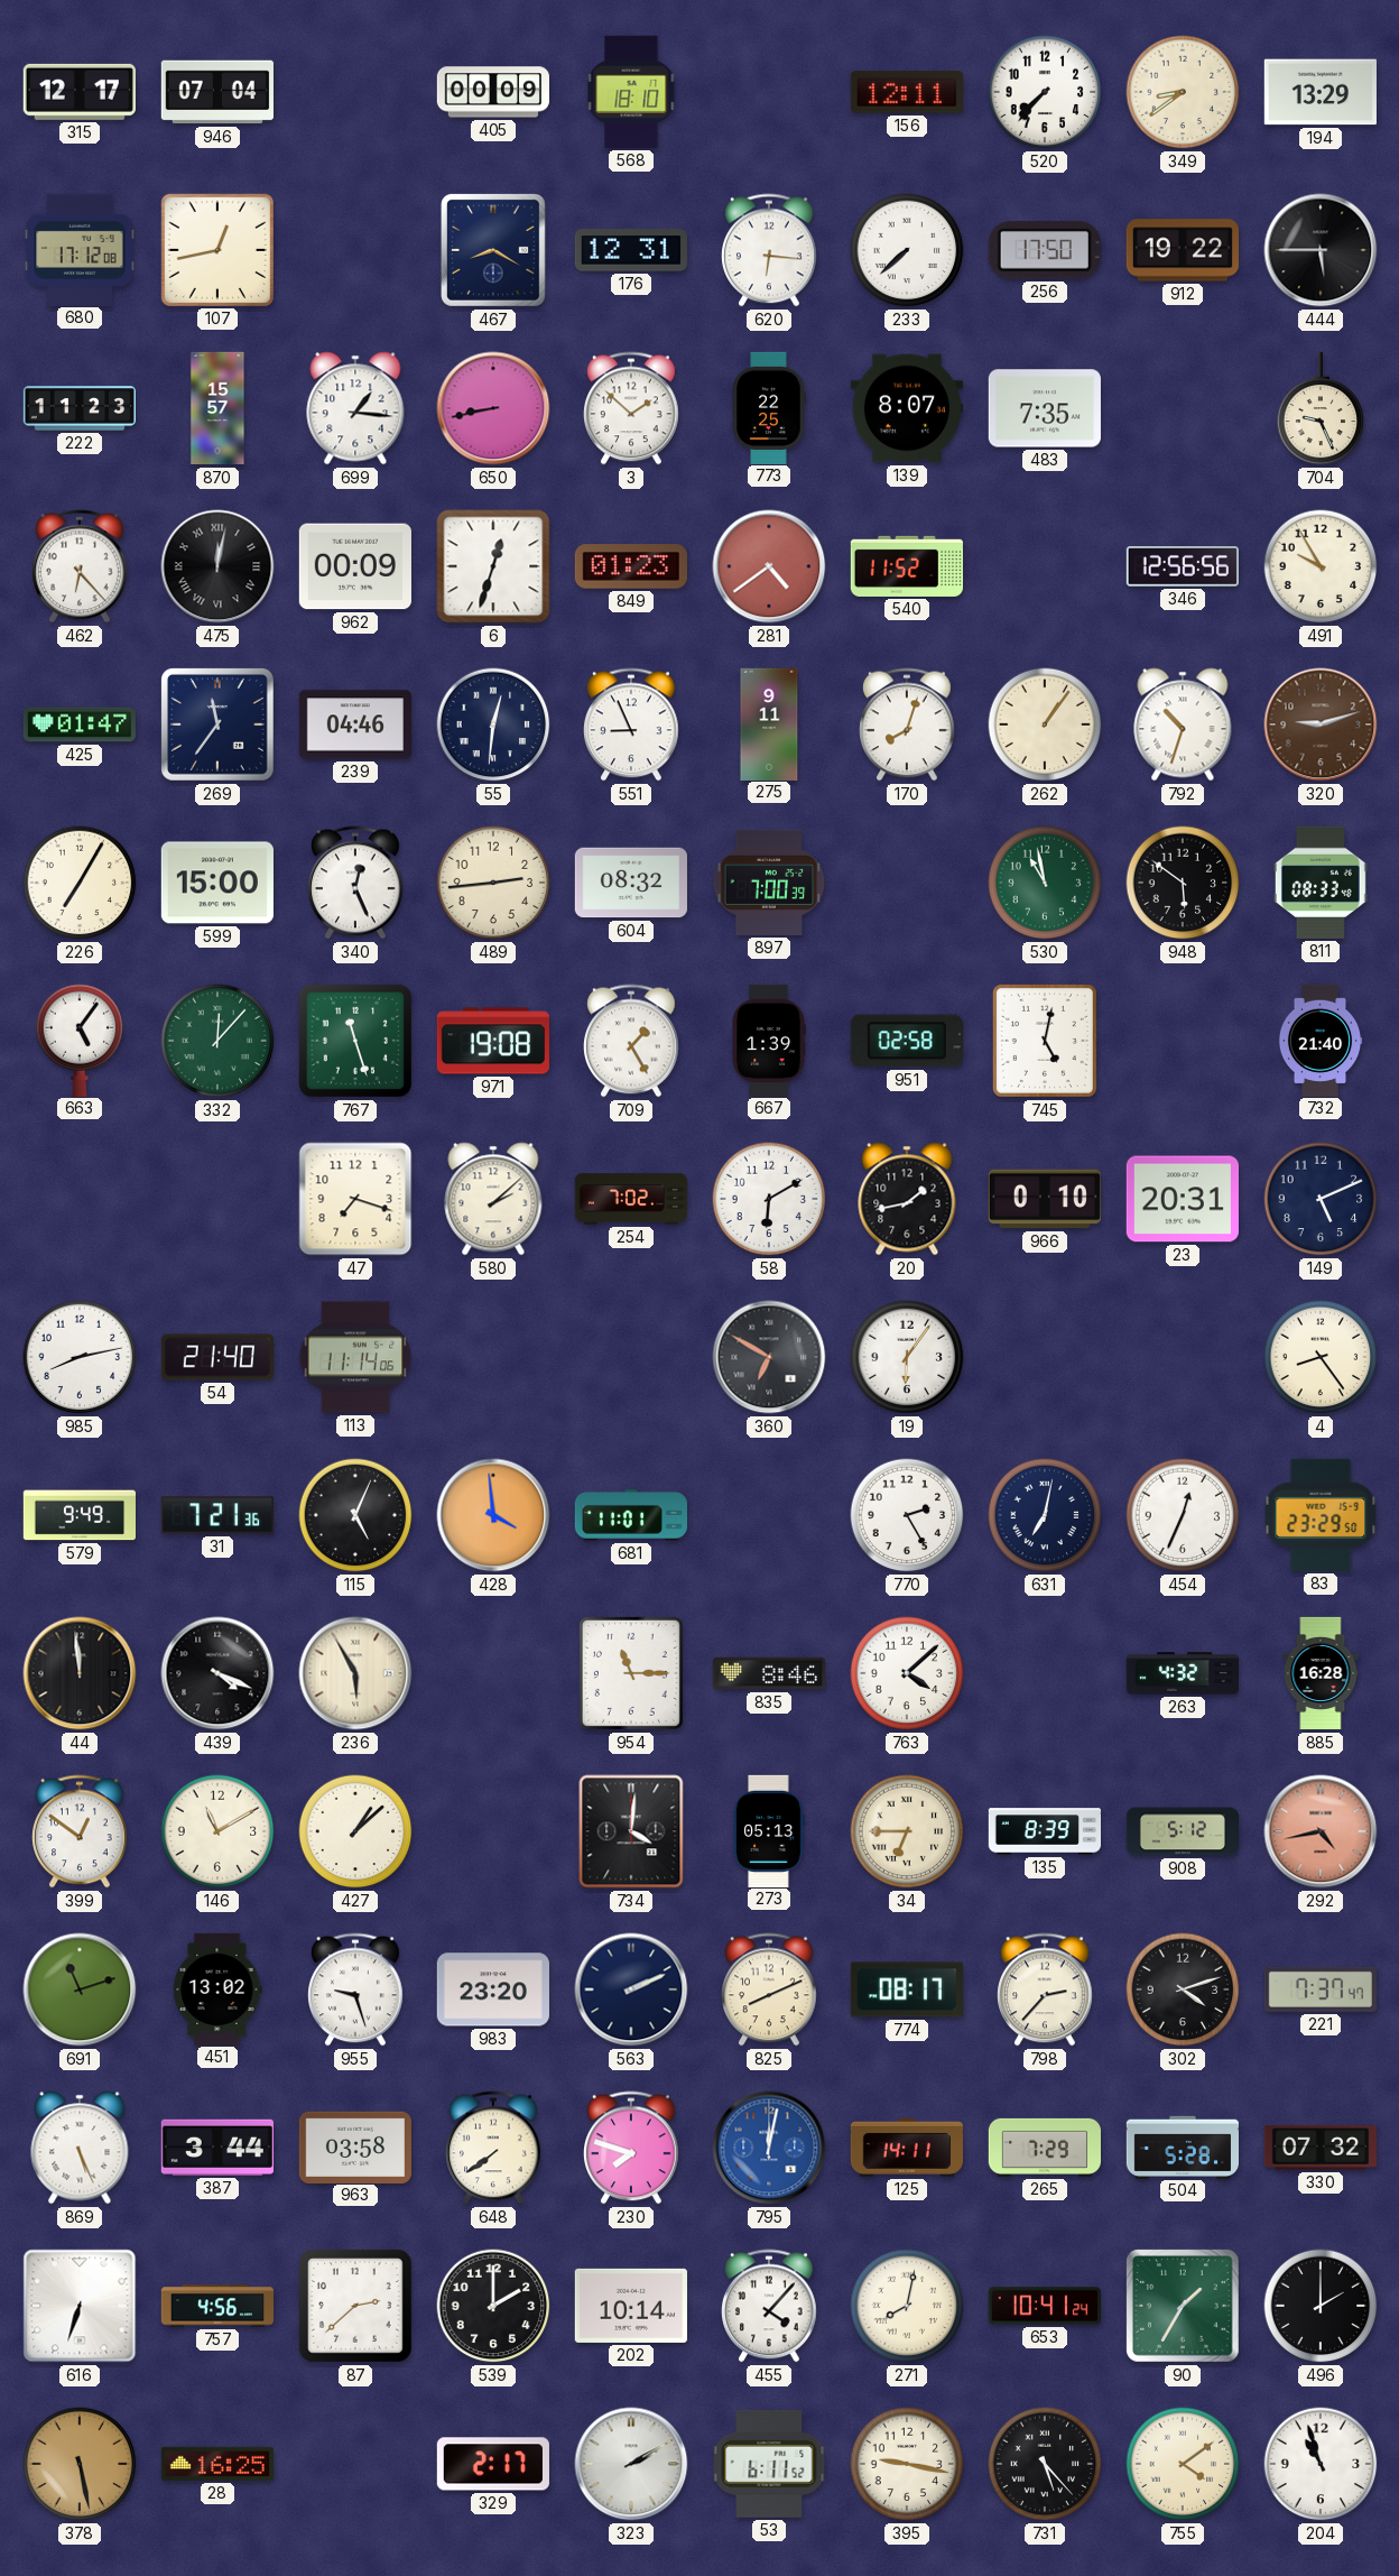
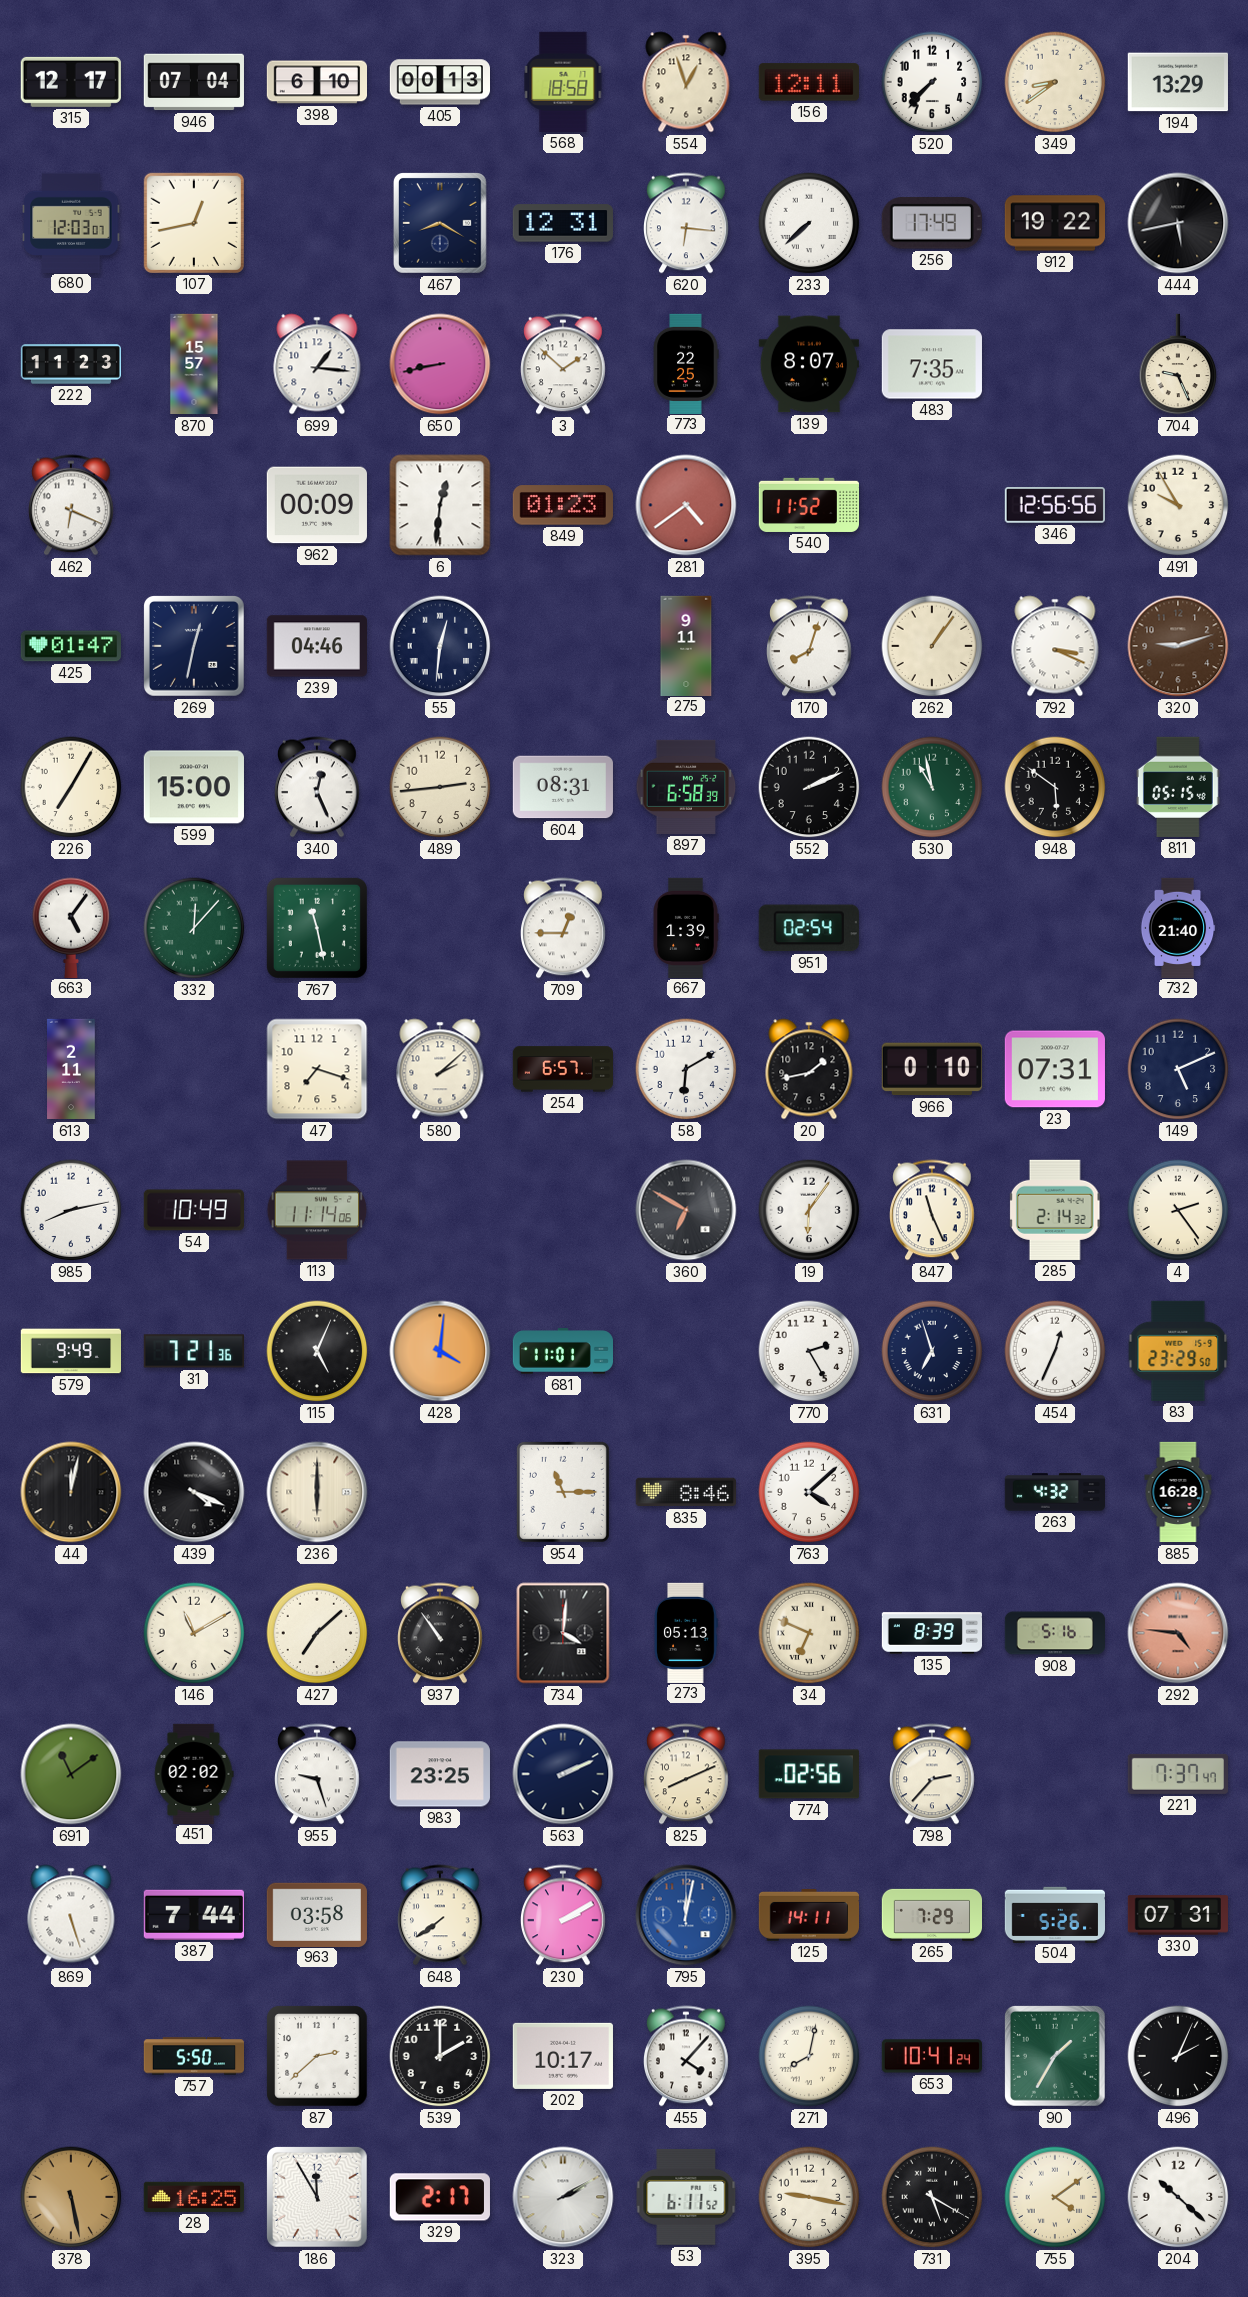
398: none -> 6:10
405: 00:09 -> 00:13
568: 18:10 -> 18:58
554: none -> 12:57
680: 17:12 -> 12:03
256: 17:50 -> 17:49
444: 5:45 -> 5:43
462: 6:23 -> 6:19
475: 12:02 -> none
6: 12:33 -> 12:31
269: 11:36 -> 12:32
551: 8:56 -> none
792: 10:33 -> 3:19
604: 08:32 -> 08:31
897: 7:00 -> 6:58
552: none -> 2:11
811: 08:33 -> 05:15
767: 11:27 -> 11:28
971: 19:08 -> none
709: 1:25 -> 12:45
951: 02:58 -> 02:54
745: 5:02 -> none
613: none -> 2:11
254: 7:02 -> 6:57
23: 20:31 -> 07:31
54: 21:40 -> 10:49
847: none -> 11:26
285: none -> 2:14
4: 8:24 -> 2:24
428: 3:59 -> 4:01
631: 7:02 -> 6:57
44: 11:59 -> 12:02
236: 5:55 -> 6:00
399: 12:51 -> none
427: 1:08 -> 7:08
937: none -> 10:54
34: 6:45 -> 6:49
908: 5:12 -> 5:16
292: 4:43 -> 4:46
691: 11:12 -> 11:09
451: 13:02 -> 02:02
983: 23:20 -> 23:25
774: 08:17 -> 02:56
302: 4:12 -> none
869: 5:26 -> 5:27
387: 3:44 -> 7:44
230: 7:48 -> 2:10
504: 5:28 -> 5:26
330: 07:32 -> 07:31
616: 6:33 -> none
757: 4:56 -> 5:50
202: 10:14 -> 10:17
496: 2:00 -> 2:04
186: none -> 11:55
731: 5:23 -> 5:20
204: 10:57 -> 10:22
